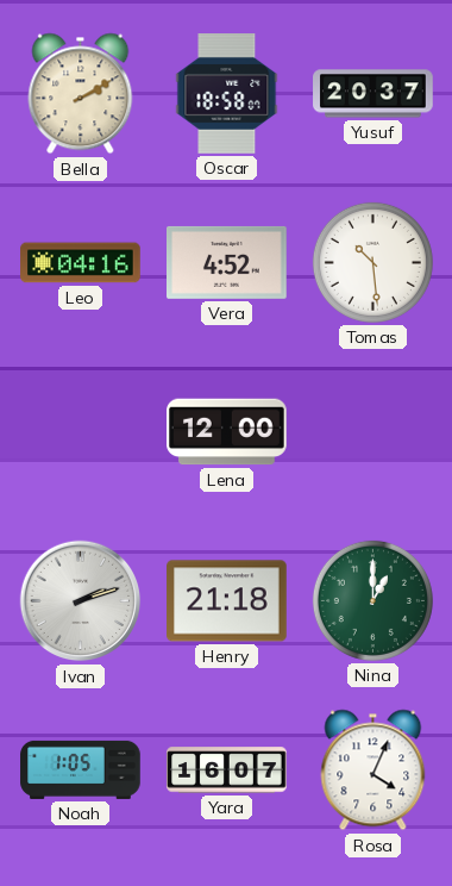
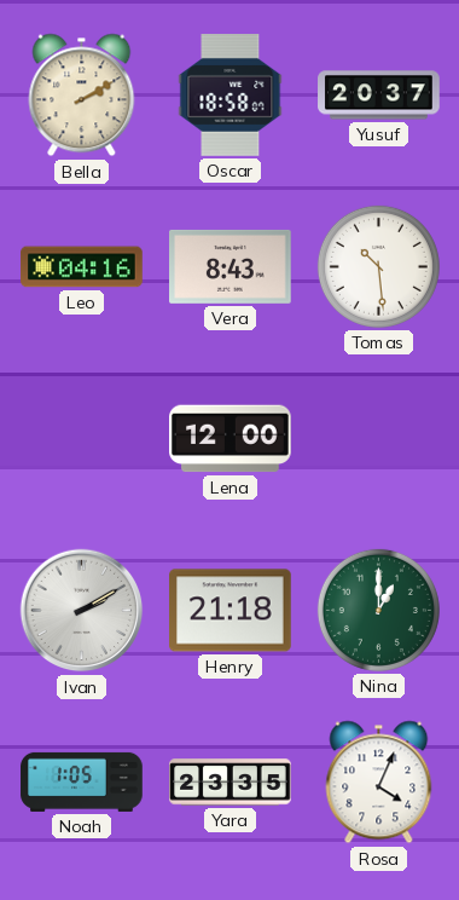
Vera: 4:52 -> 8:43
Ivan: 2:12 -> 2:10
Yara: 16:07 -> 23:35
